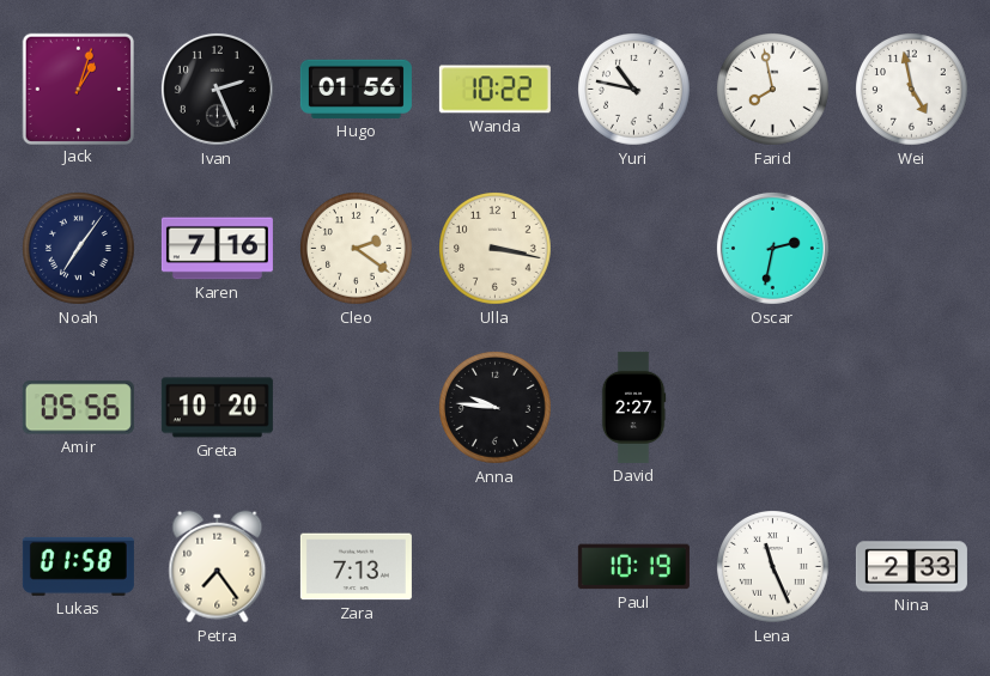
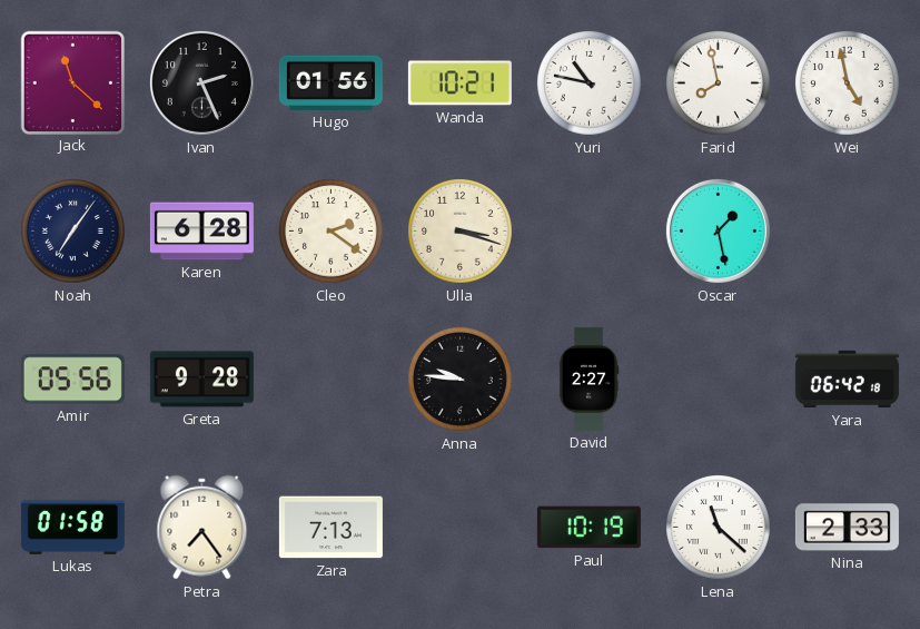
Jack: 1:03 -> 11:22
Wanda: 10:22 -> 10:21
Karen: 7:16 -> 6:28
Ulla: 3:17 -> 3:18
Oscar: 2:32 -> 1:28
Greta: 10:20 -> 9:28
Yara: none -> 06:42
Lena: 11:26 -> 11:22
